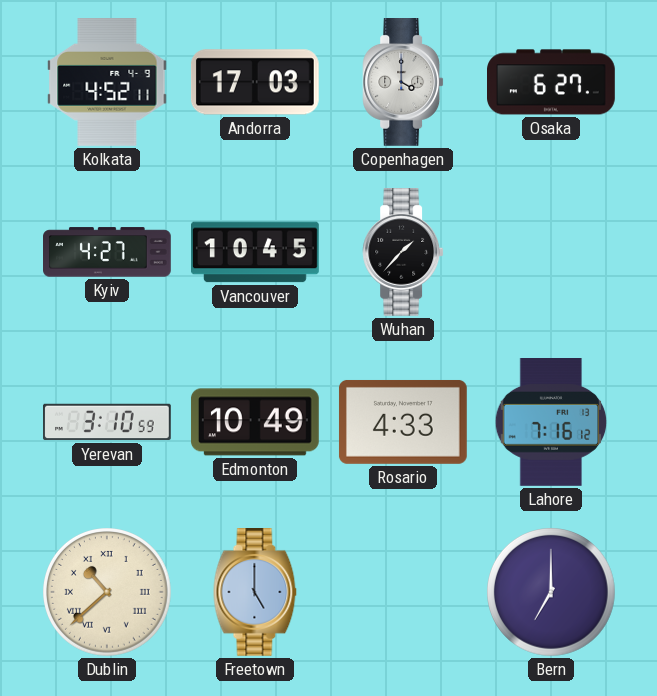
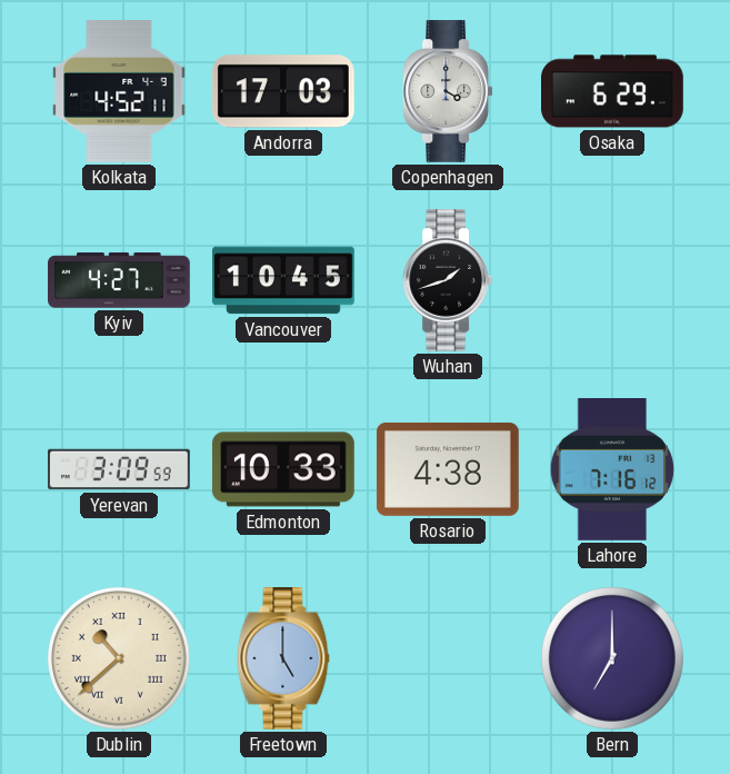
Osaka: 6:27 -> 6:29
Wuhan: 1:37 -> 1:42
Yerevan: 3:10 -> 3:09
Edmonton: 10:49 -> 10:33
Rosario: 4:33 -> 4:38
